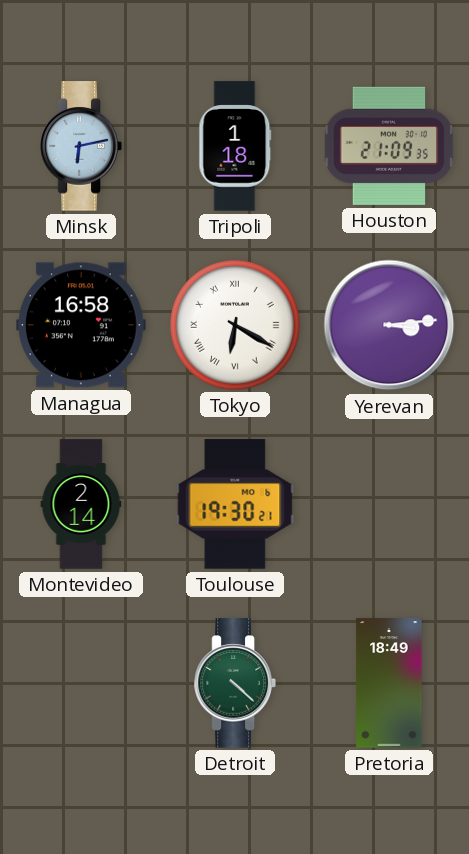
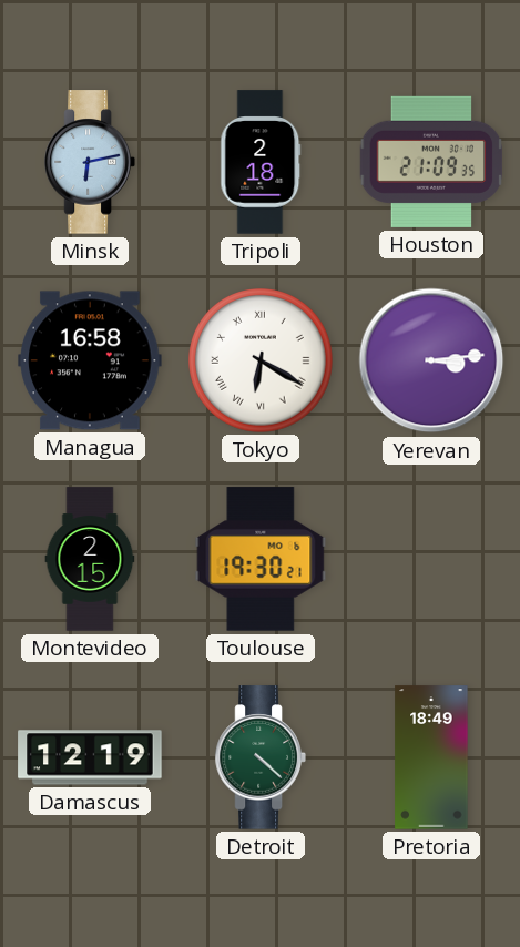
Tripoli: 1:18 -> 2:18
Montevideo: 2:14 -> 2:15
Damascus: none -> 12:19
